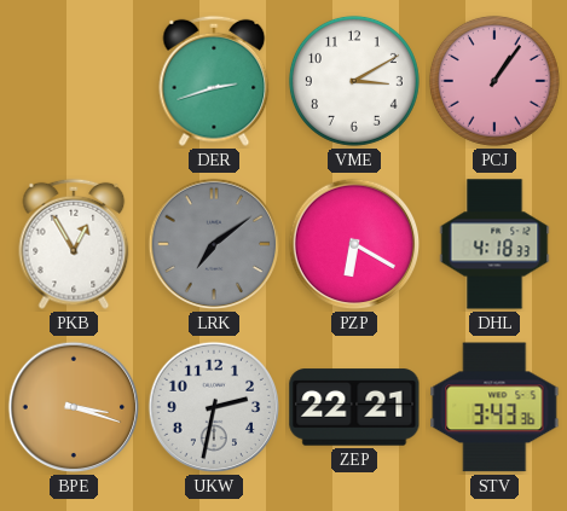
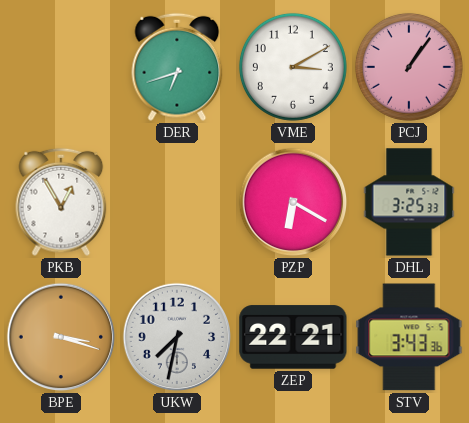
DER: 2:42 -> 6:42
LRK: 7:09 -> none
DHL: 4:18 -> 3:25
UKW: 2:32 -> 7:32
